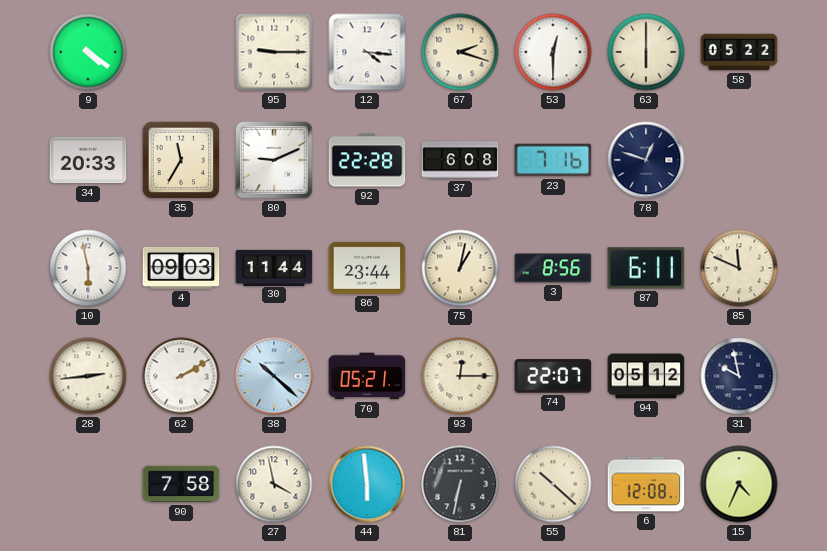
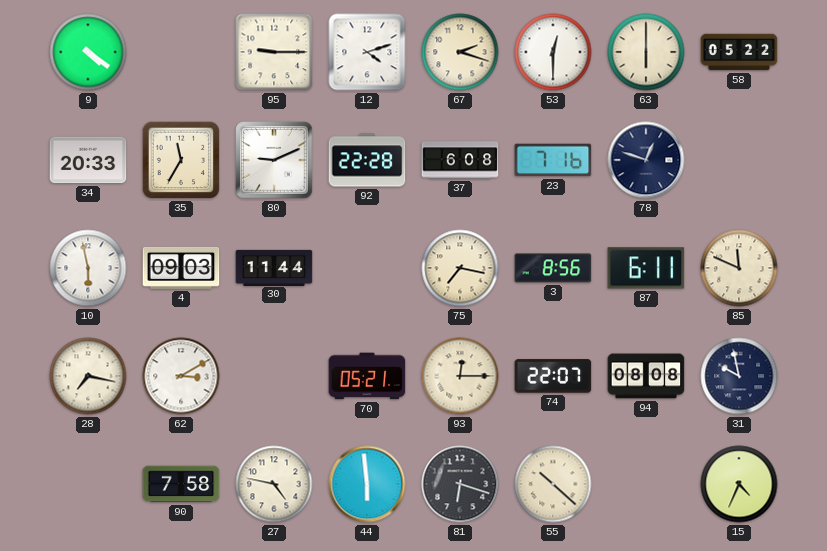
12: 4:16 -> 4:12
86: 23:44 -> none
75: 1:02 -> 7:17
28: 2:44 -> 7:17
62: 2:10 -> 3:10
38: 10:22 -> none
94: 05:12 -> 08:08
27: 3:58 -> 4:47
81: 6:32 -> 6:18
6: 12:08 -> none
